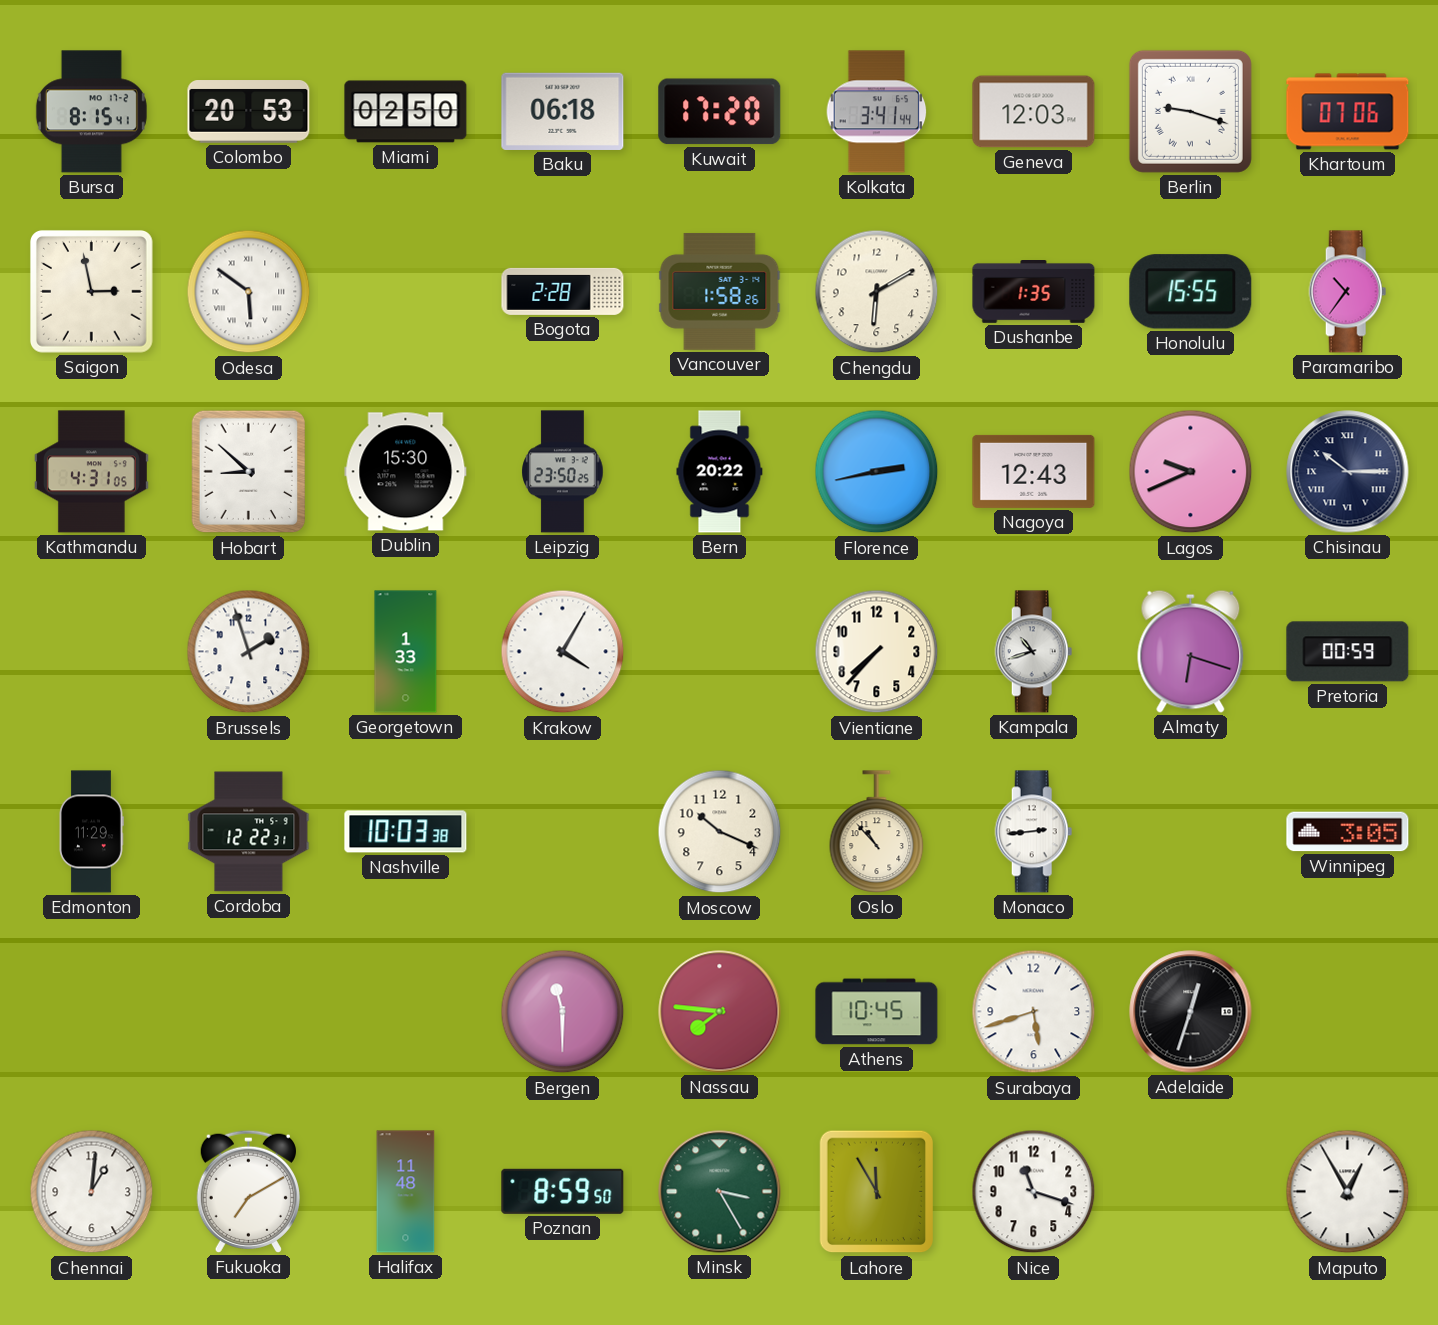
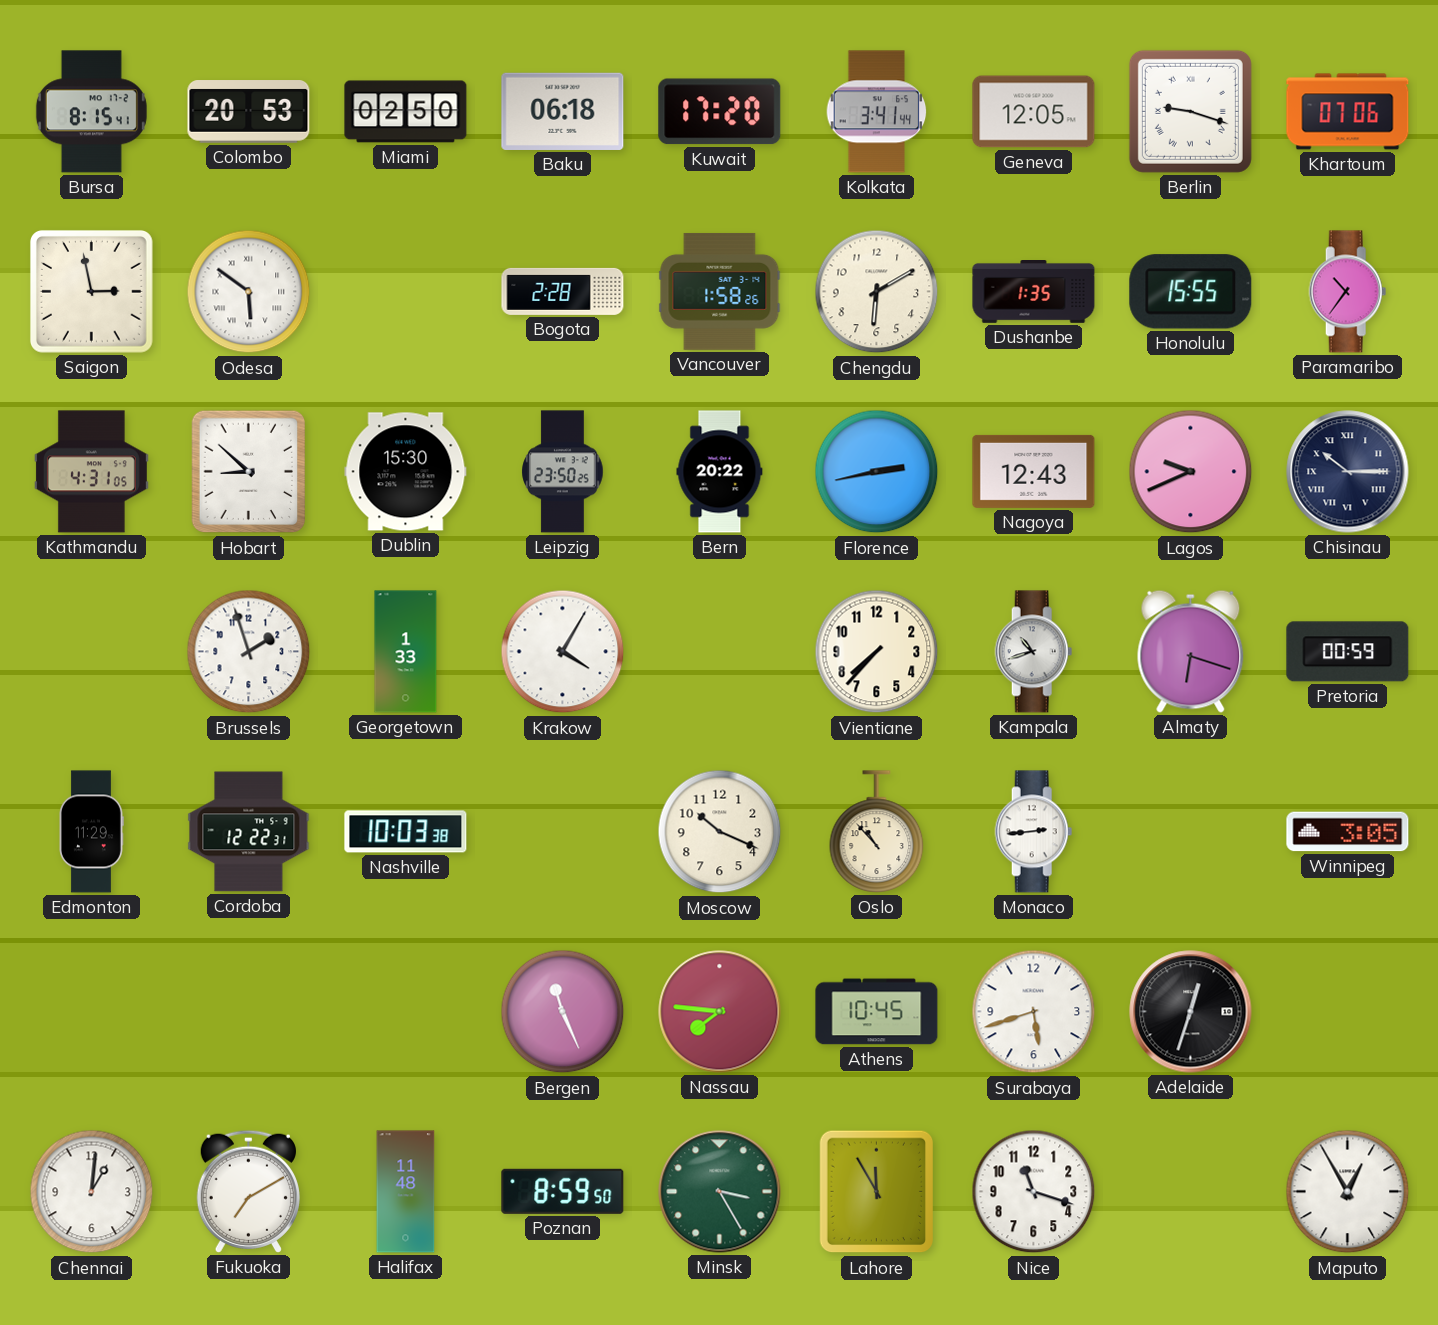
Geneva: 12:03 -> 12:05
Bergen: 11:30 -> 11:26
